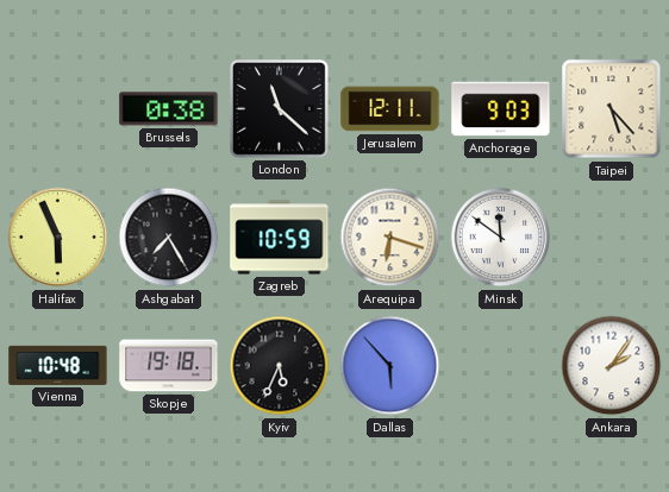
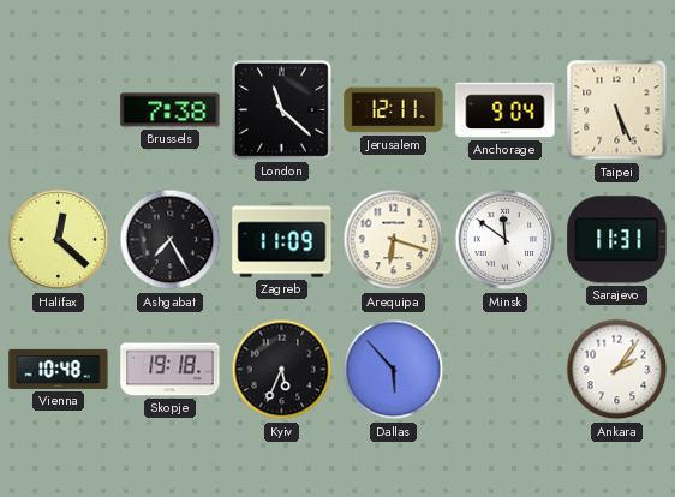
Brussels: 0:38 -> 7:38
Anchorage: 9:03 -> 9:04
Taipei: 5:23 -> 5:26
Halifax: 5:56 -> 12:22
Zagreb: 10:59 -> 11:09
Sarajevo: none -> 11:31
